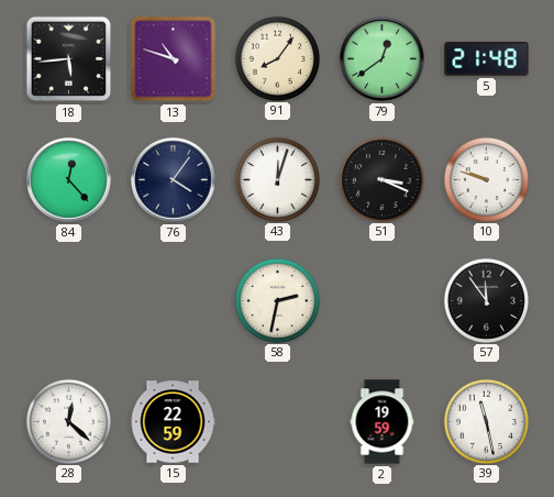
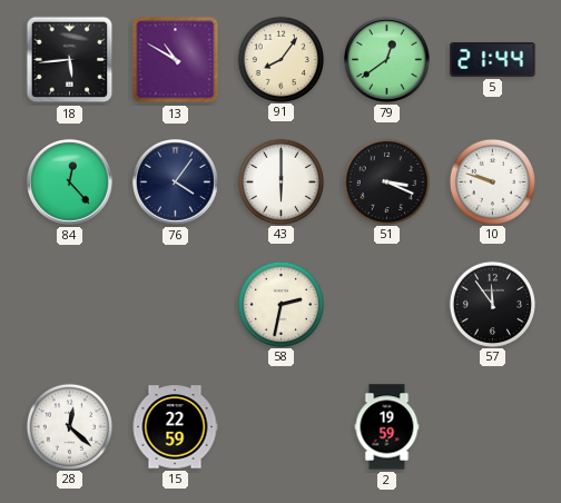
13: 10:48 -> 10:50
5: 21:48 -> 21:44
43: 12:03 -> 6:00
39: 11:28 -> none
